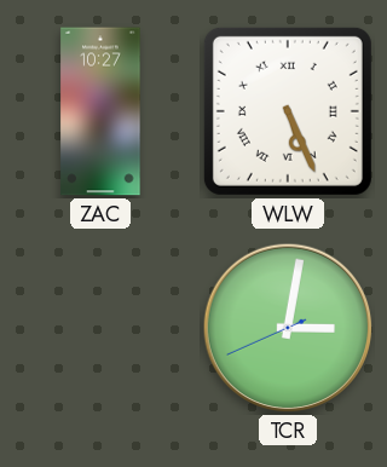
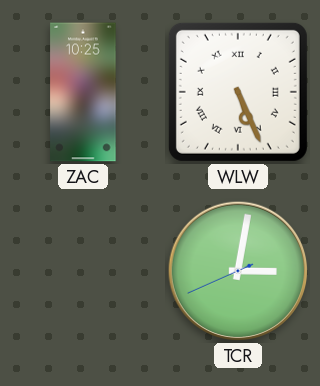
ZAC: 10:27 -> 10:25
